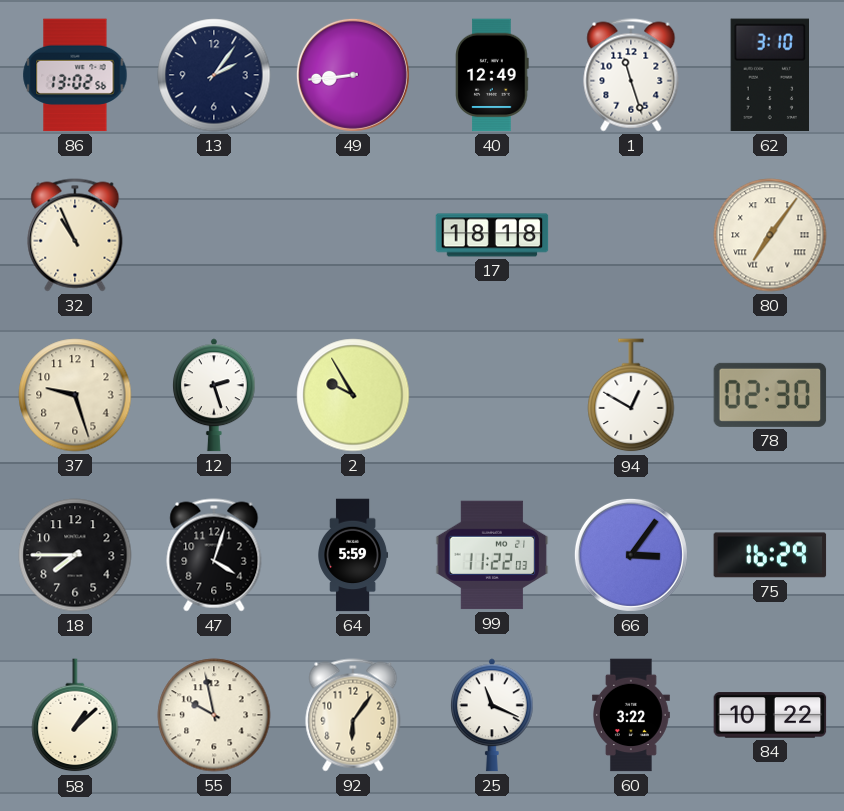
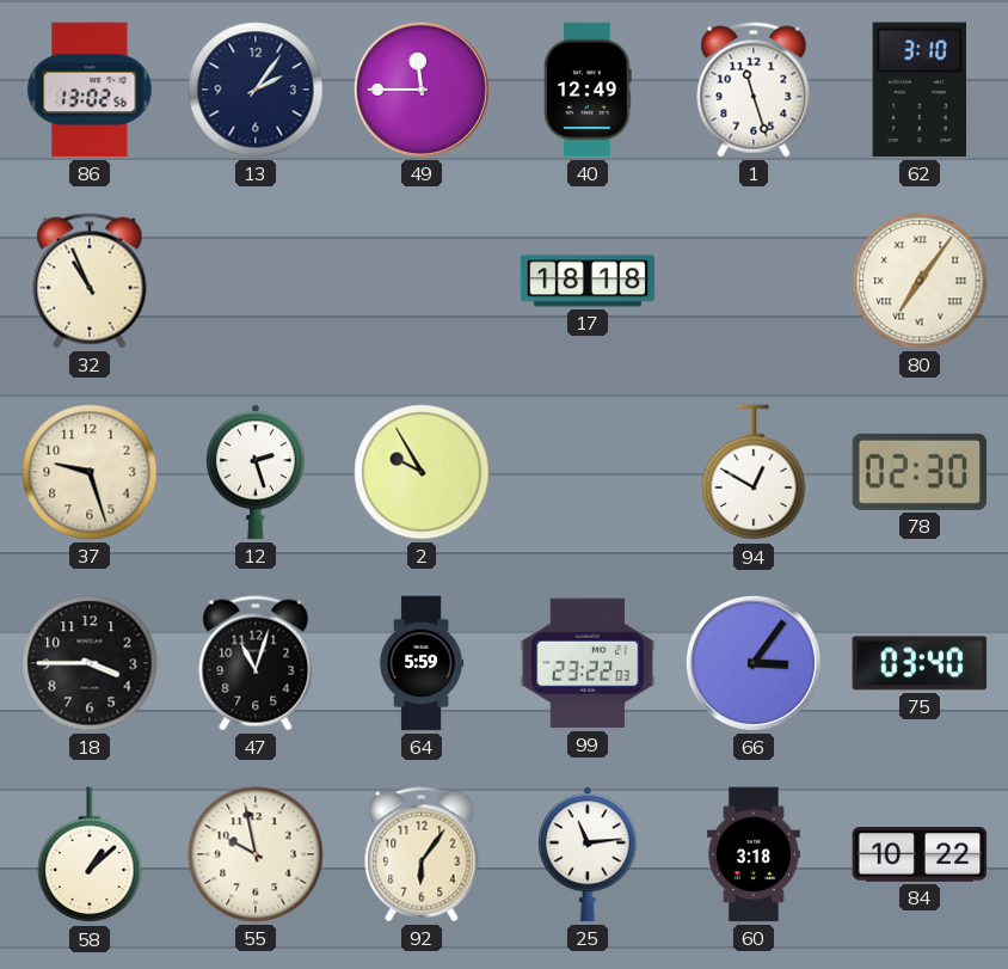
49: 8:44 -> 11:45
18: 7:45 -> 3:45
47: 4:03 -> 11:03
99: 11:22 -> 23:22
75: 16:29 -> 03:40
25: 11:19 -> 11:14
60: 3:22 -> 3:18
